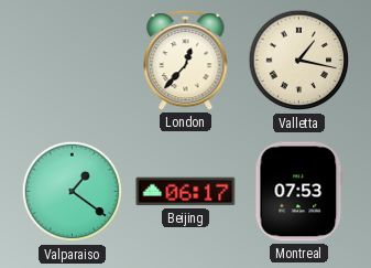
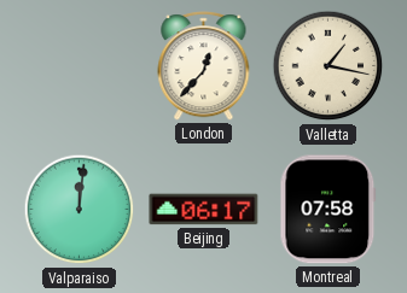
Valparaiso: 1:21 -> 12:01
Montreal: 07:53 -> 07:58
